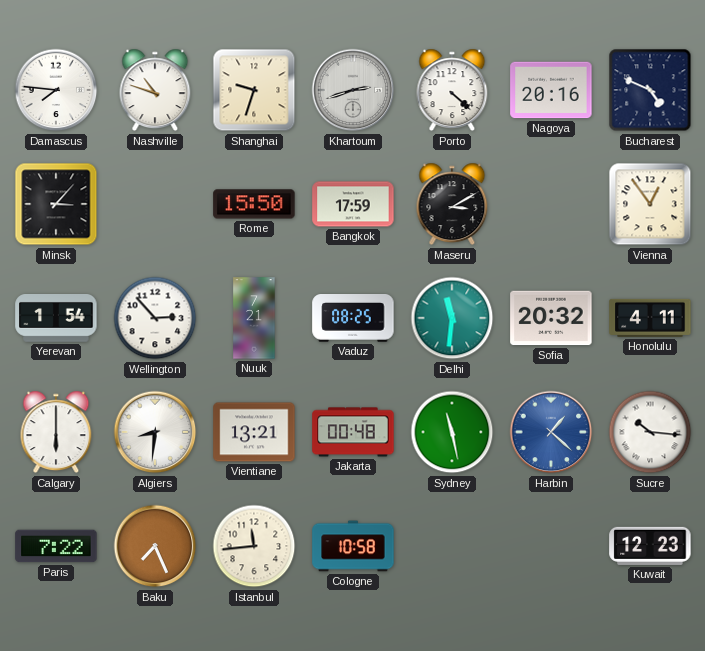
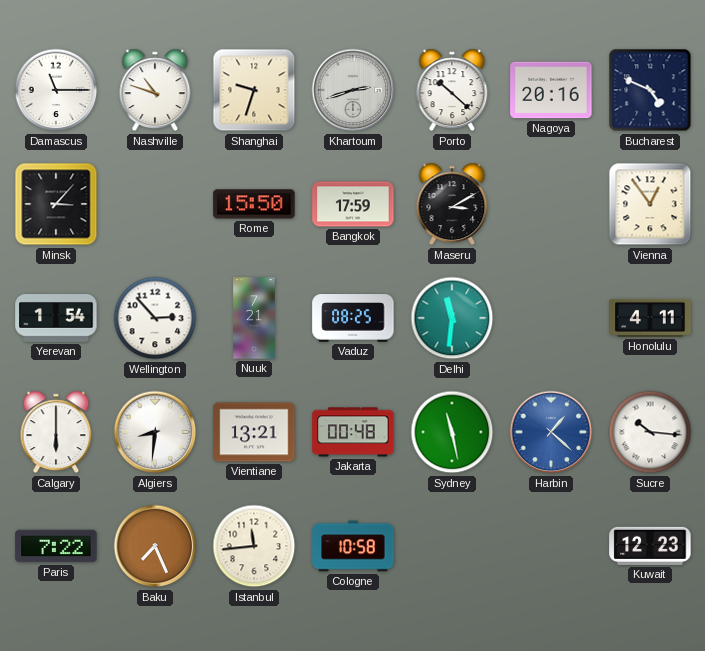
Damascus: 7:46 -> 11:15
Porto: 4:22 -> 10:22
Sofia: 20:32 -> none
